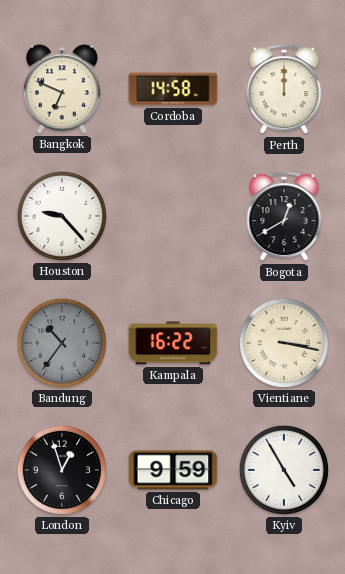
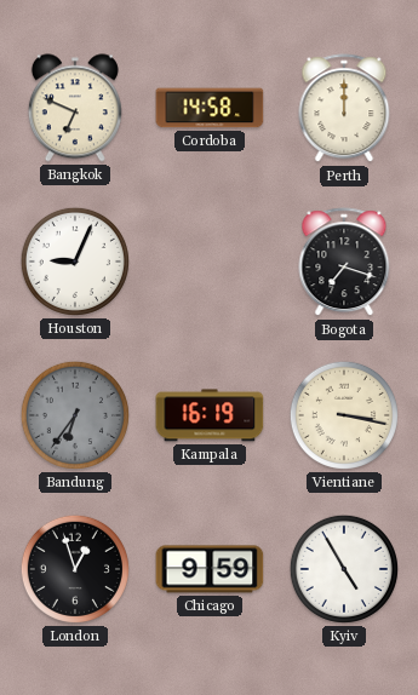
Houston: 9:23 -> 9:04
Bogota: 12:40 -> 7:18
Bandung: 10:36 -> 6:36
Kampala: 16:22 -> 16:19
